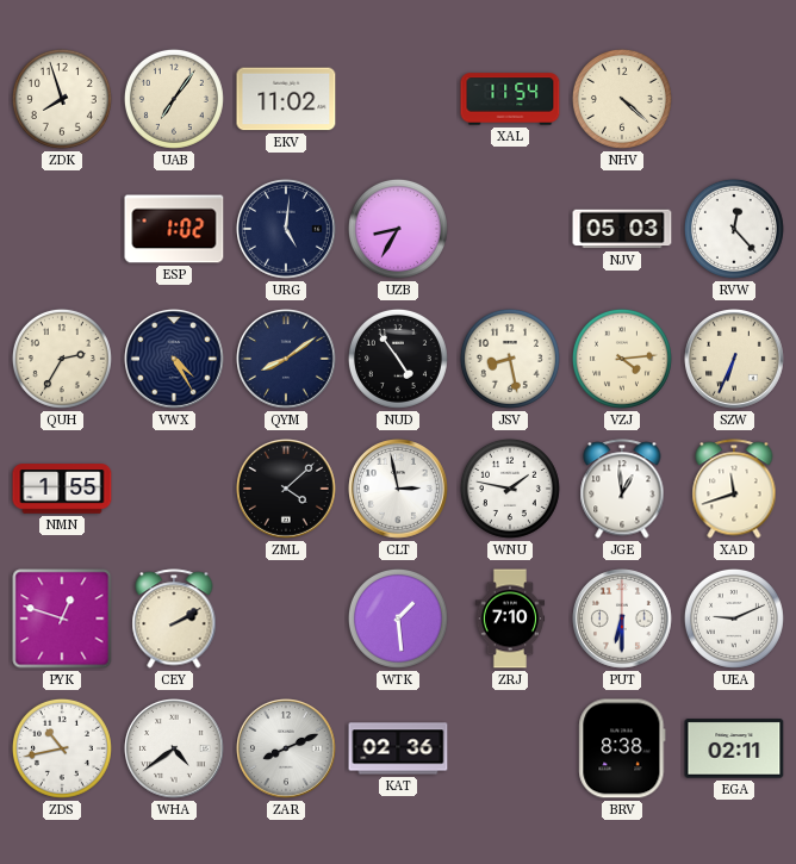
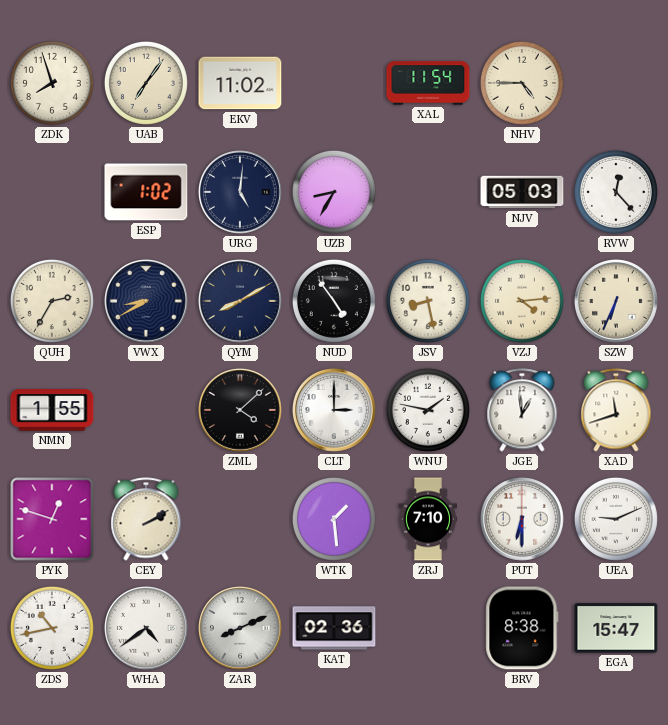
NHV: 4:22 -> 4:45
VWX: 4:25 -> 8:40
QYM: 8:09 -> 8:10
CLT: 2:58 -> 3:00
EGA: 02:11 -> 15:47
